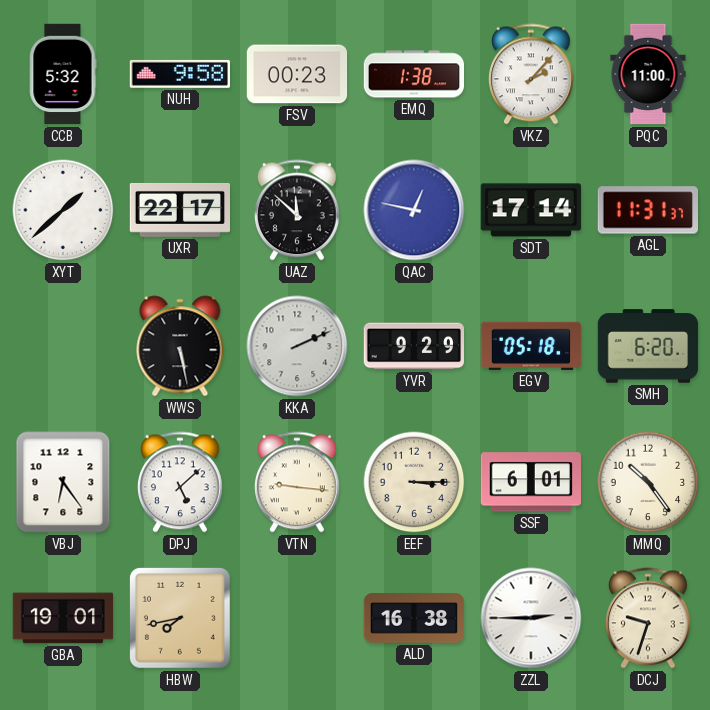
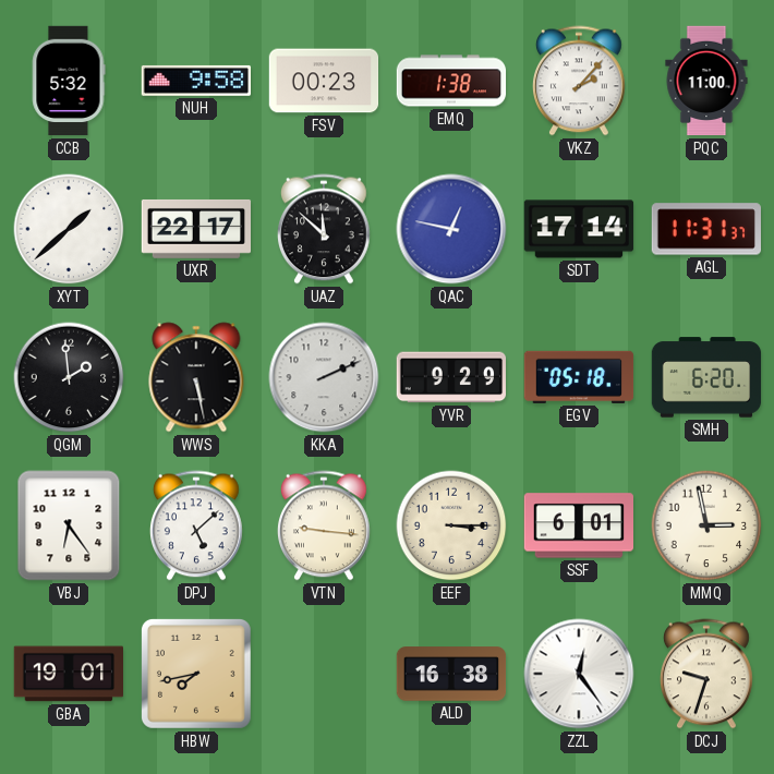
QGM: none -> 1:59
MMQ: 10:24 -> 2:58
ZZL: 2:45 -> 12:24
